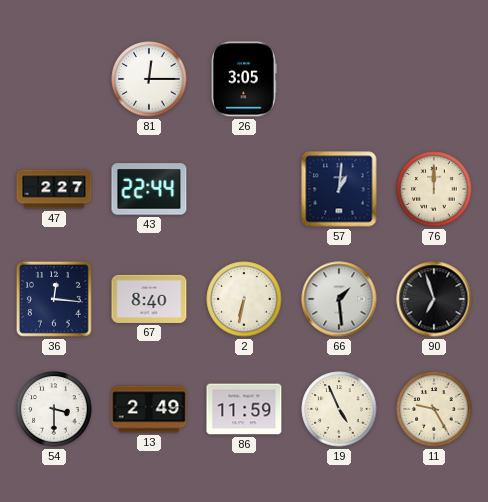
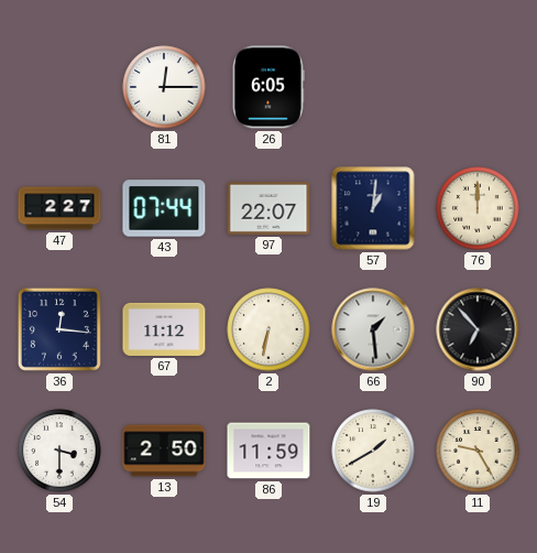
26: 3:05 -> 6:05
43: 22:44 -> 07:44
97: none -> 22:07
67: 8:40 -> 11:12
90: 6:57 -> 6:53
13: 2:49 -> 2:50
19: 4:56 -> 1:40
